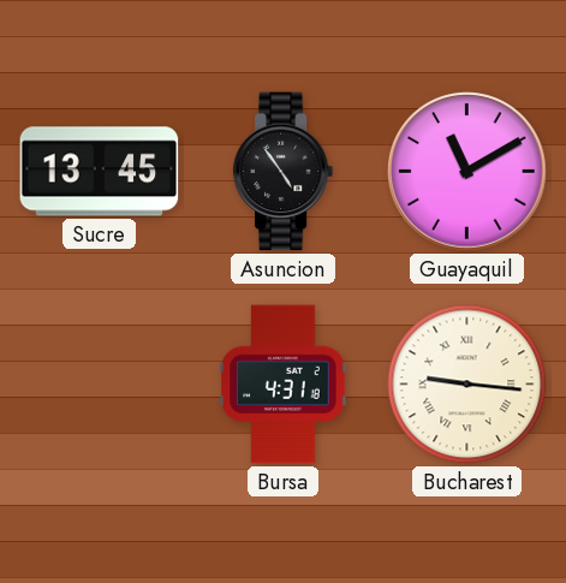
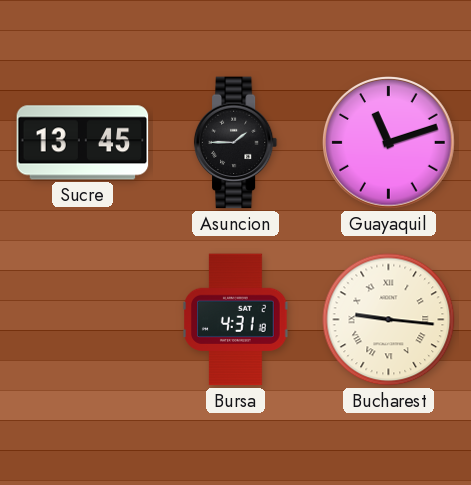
Asuncion: 4:54 -> 1:45
Guayaquil: 11:10 -> 11:12
